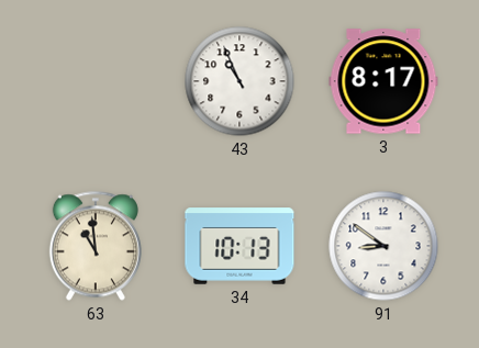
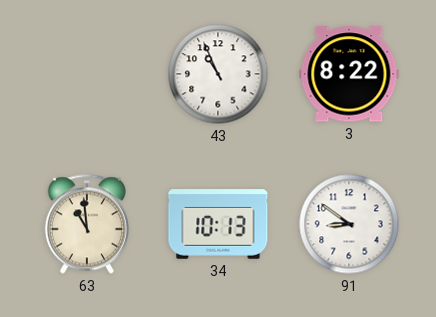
3: 8:17 -> 8:22
